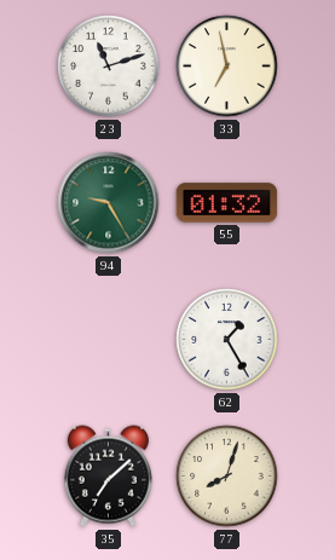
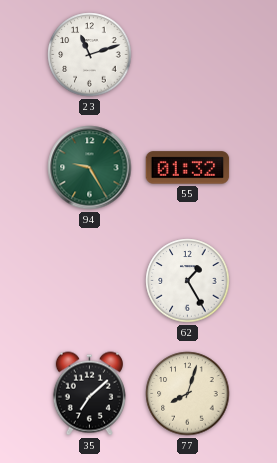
33: 6:58 -> none
